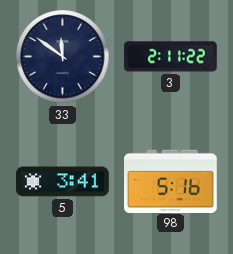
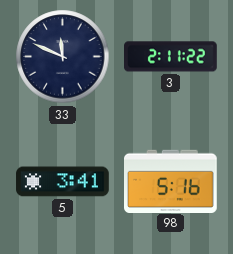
33: 11:51 -> 11:49
